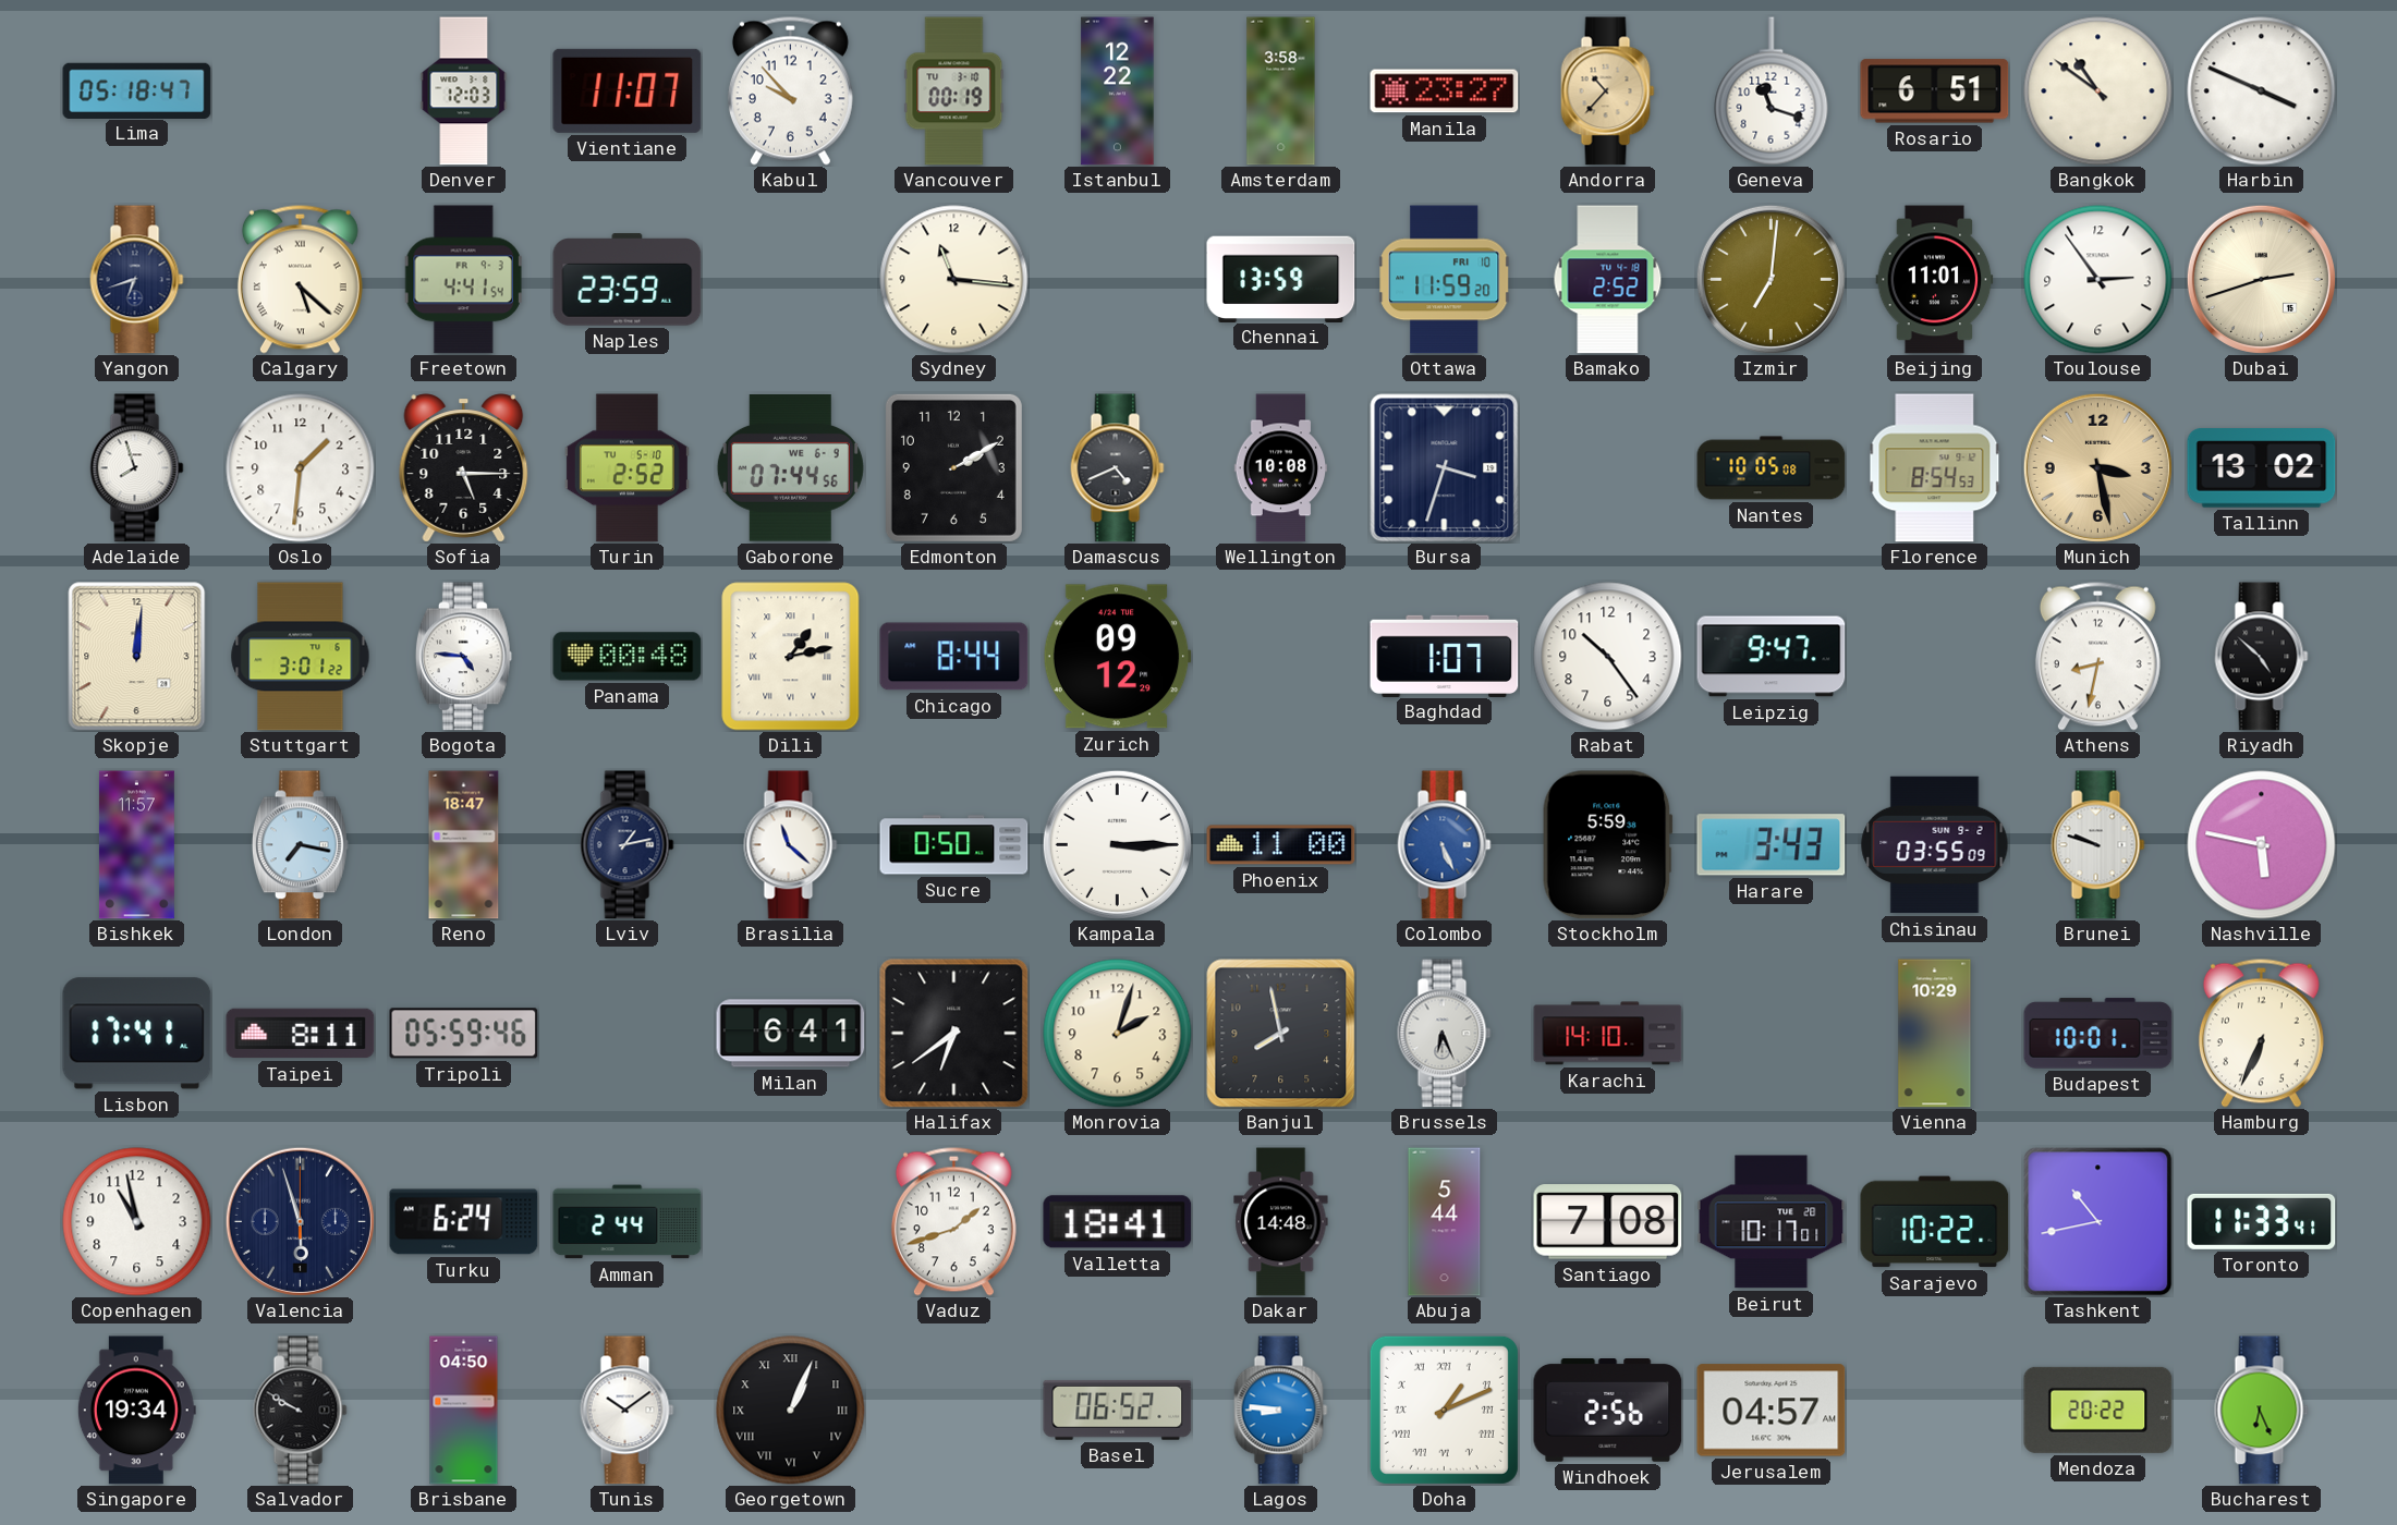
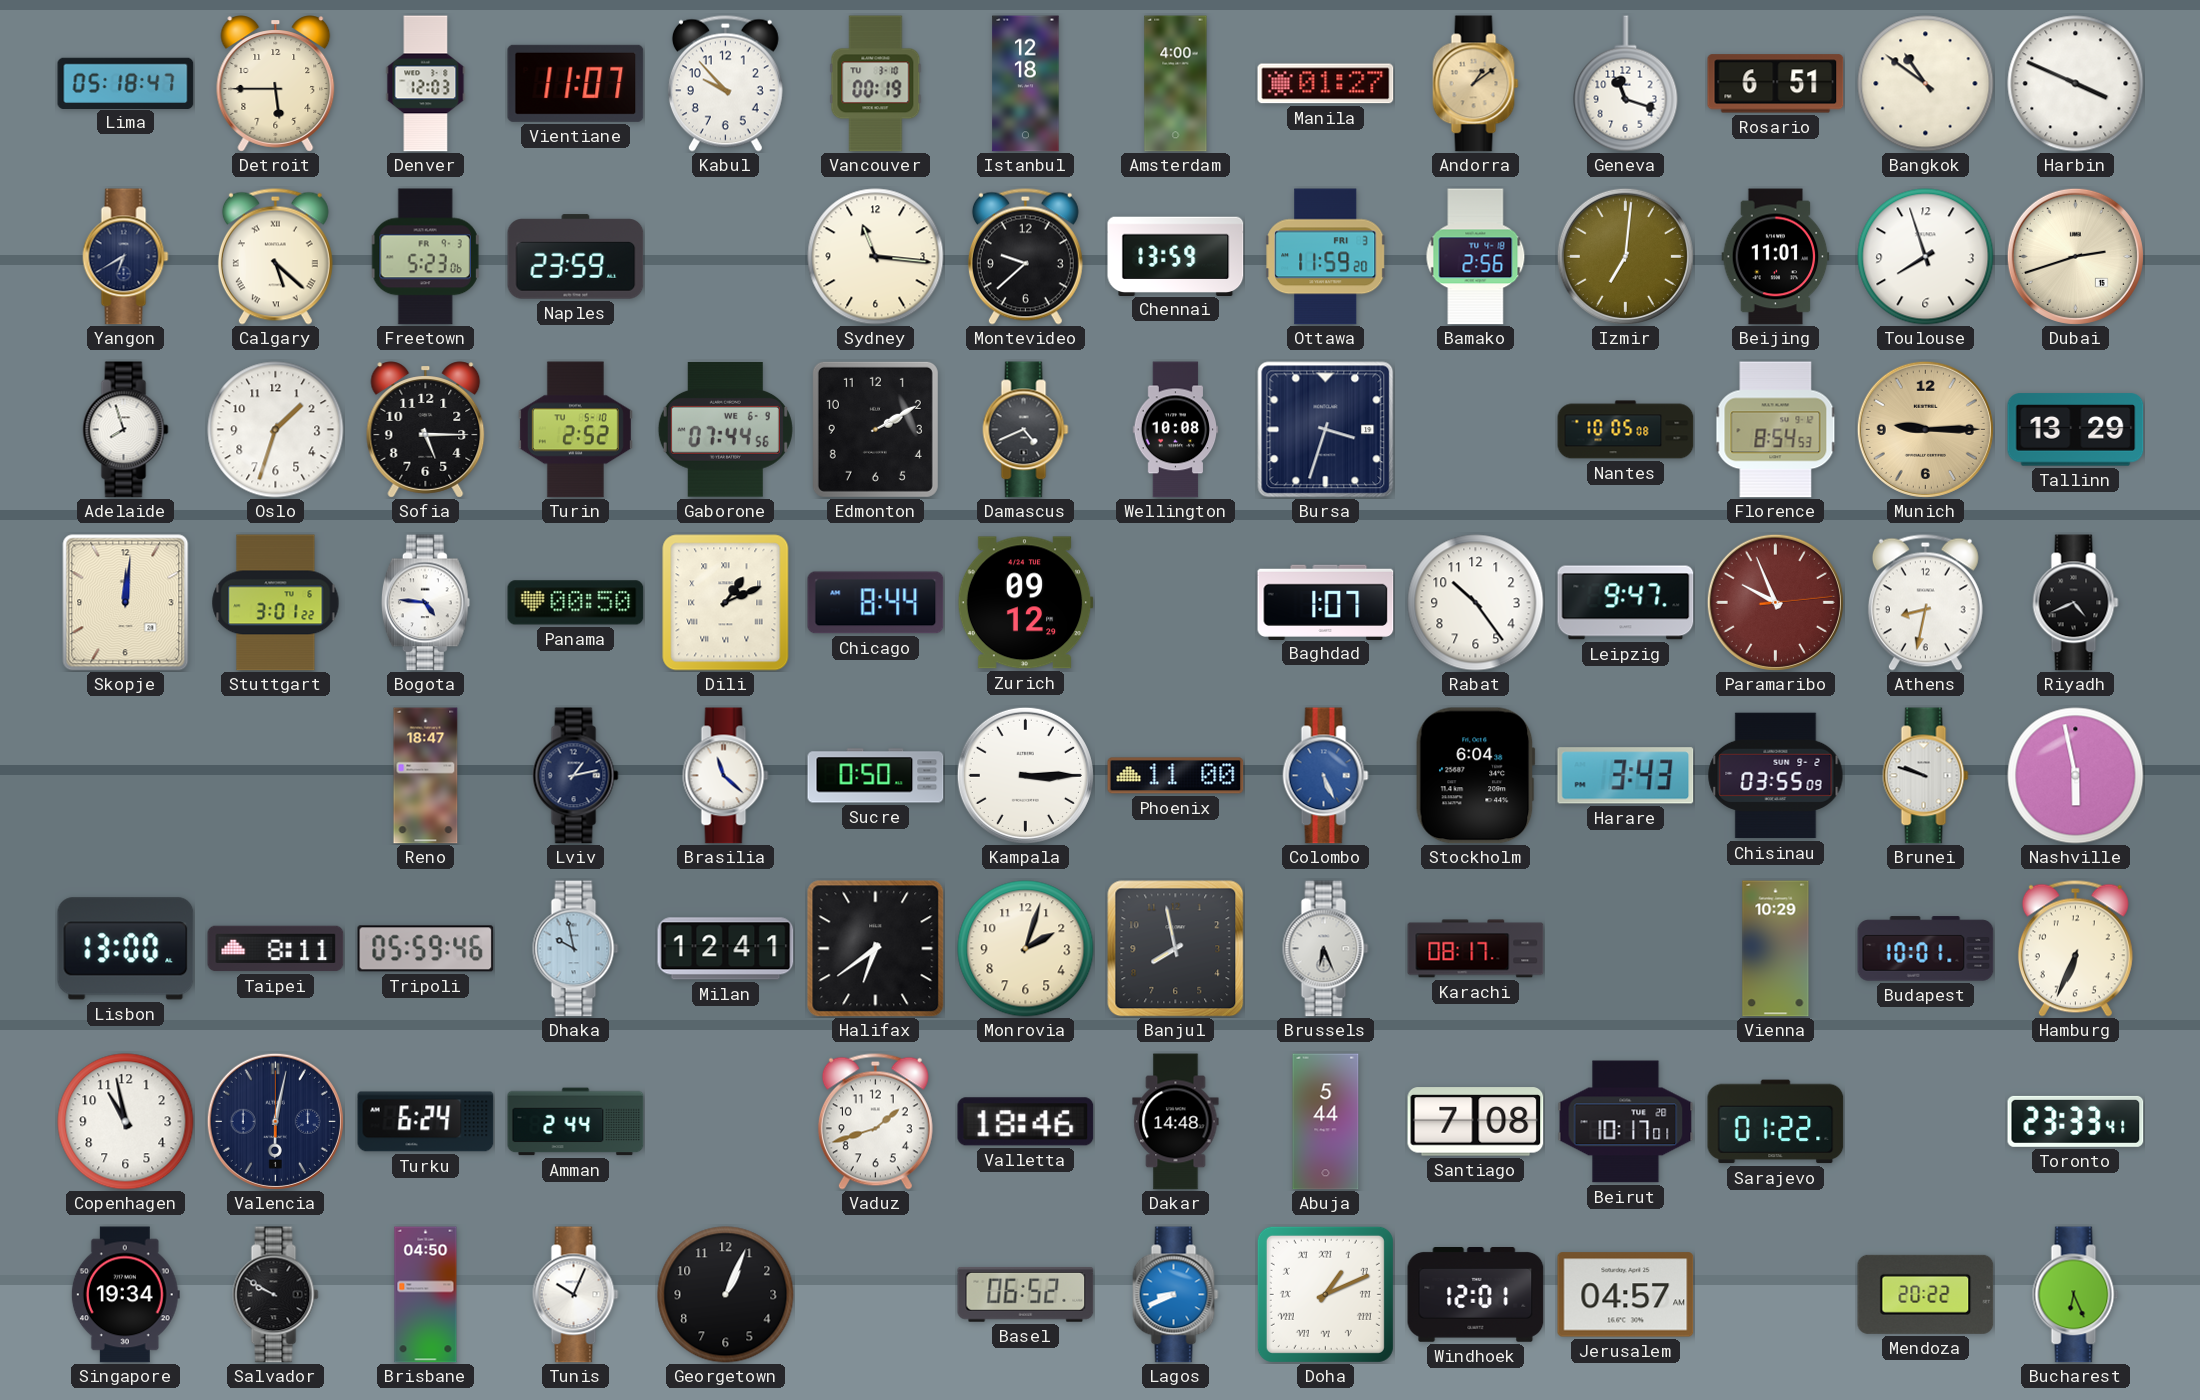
Detroit: none -> 5:45
Istanbul: 12:22 -> 12:18
Amsterdam: 3:58 -> 4:00
Manila: 23:27 -> 01:27
Andorra: 10:37 -> 1:09
Yangon: 6:42 -> 6:40
Freetown: 4:41 -> 5:23
Montevideo: none -> 9:38
Ottawa date: FRI 10 -> FRI 3
Bamako: 2:52 -> 2:56
Toulouse: 2:54 -> 7:57
Oslo: 1:31 -> 1:33
Munich: 3:28 -> 9:15
Tallinn: 13:02 -> 13:29
Panama: 00:48 -> 00:50
Dili: 1:13 -> 1:11
Paramaribo: none -> 9:56
Riyadh: 4:52 -> 4:41
Bishkek: 11:57 -> none
London: 7:17 -> none
Stockholm: 5:59 -> 6:04
Nashville: 5:47 -> 5:58
Lisbon: 17:41 -> 13:00
Dhaka: none -> 9:58
Milan: 6:41 -> 12:41
Karachi: 14:10 -> 08:17
Valencia: 5:57 -> 6:02
Valletta: 18:41 -> 18:46
Sarajevo: 10:22 -> 01:22
Tashkent: 10:43 -> none
Toronto: 11:33 -> 23:33
Tunis: 10:09 -> 10:04
Georgetown numerals: Roman -> Arabic
Lagos: 8:46 -> 8:41
Windhoek: 2:56 -> 12:01
